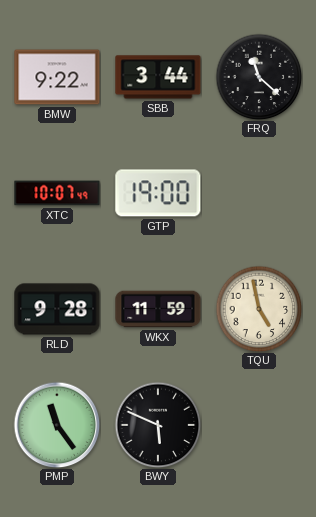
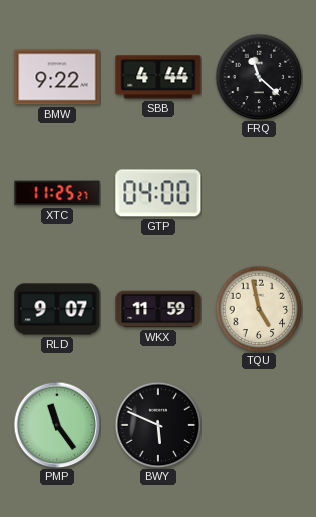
SBB: 3:44 -> 4:44
XTC: 10:07 -> 11:25
GTP: 19:00 -> 04:00
RLD: 9:28 -> 9:07
